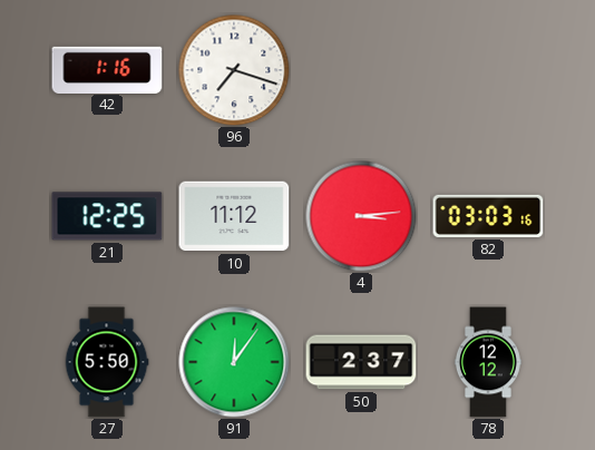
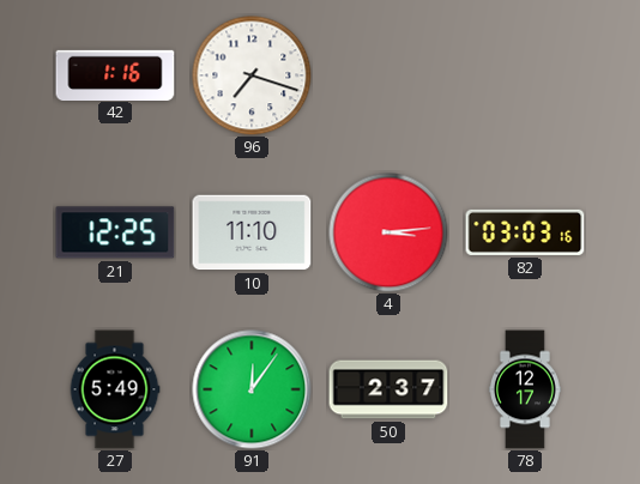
10: 11:12 -> 11:10
27: 5:50 -> 5:49
78: 12:12 -> 12:17
